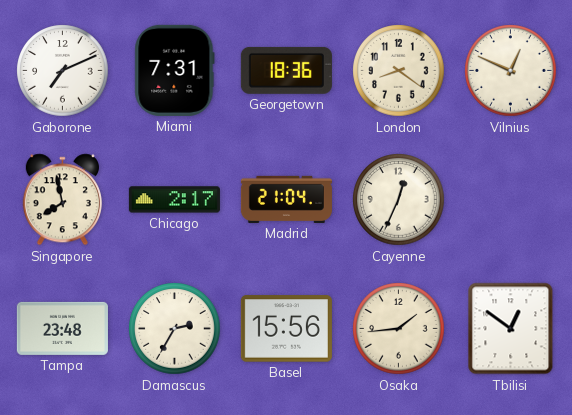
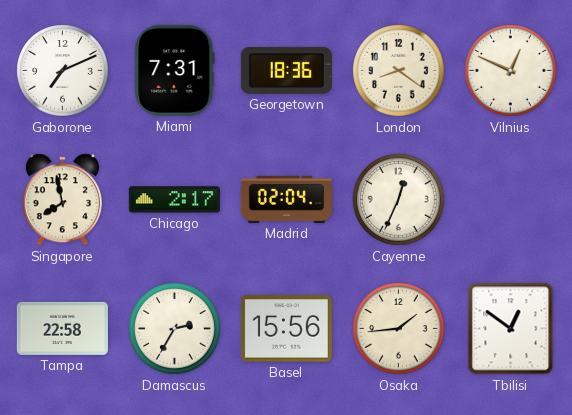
Madrid: 21:04 -> 02:04
Tampa: 23:48 -> 22:58
